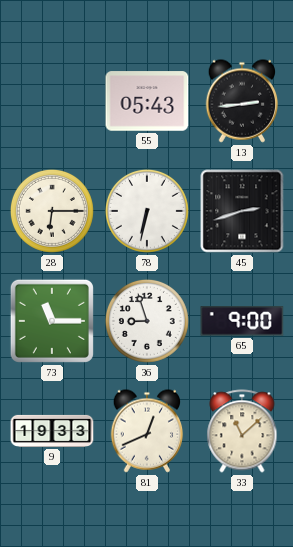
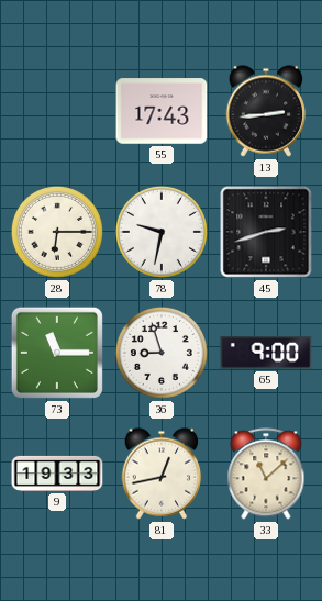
55: 05:43 -> 17:43
78: 6:32 -> 9:32
81: 12:41 -> 12:43
